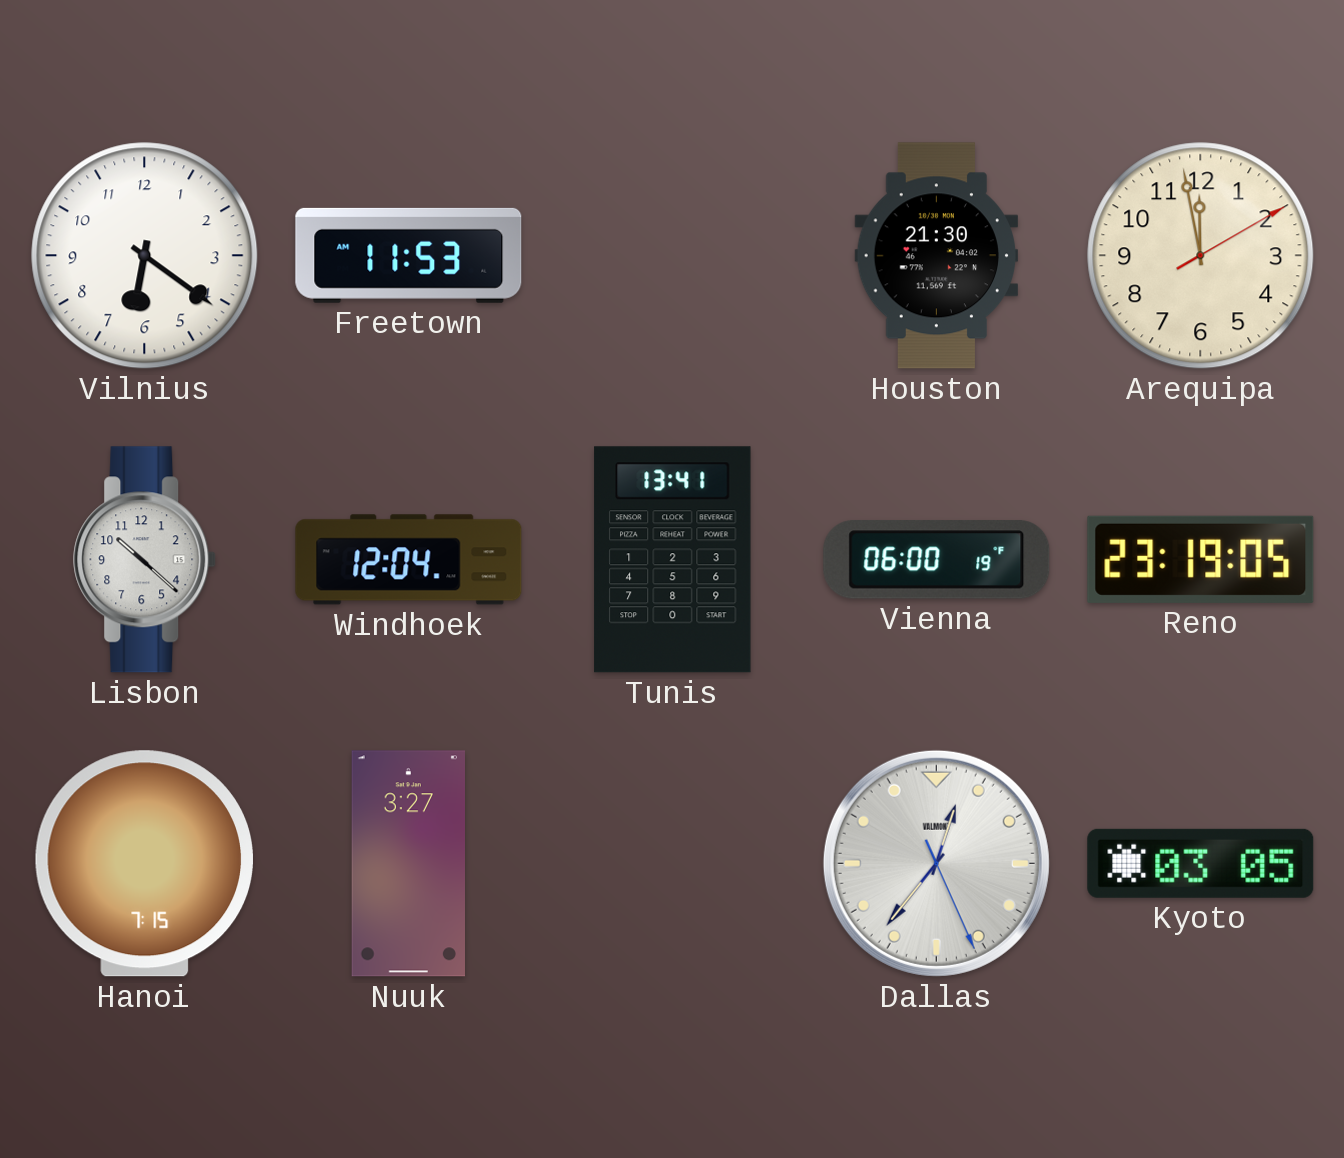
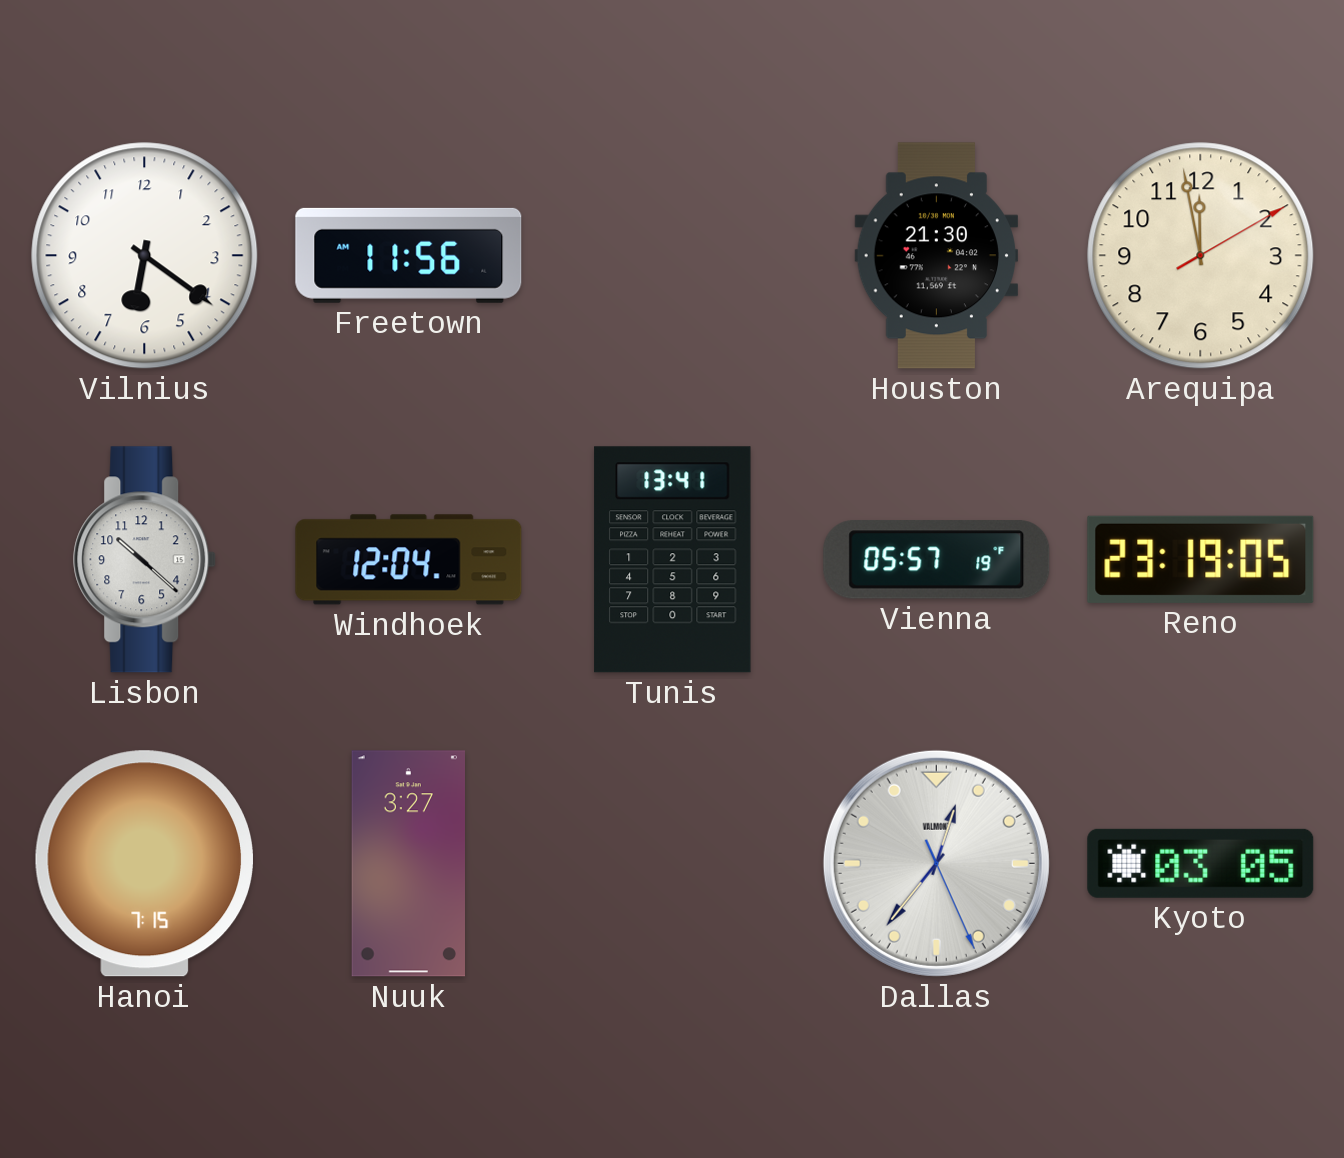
Freetown: 11:53 -> 11:56
Vienna: 06:00 -> 05:57
